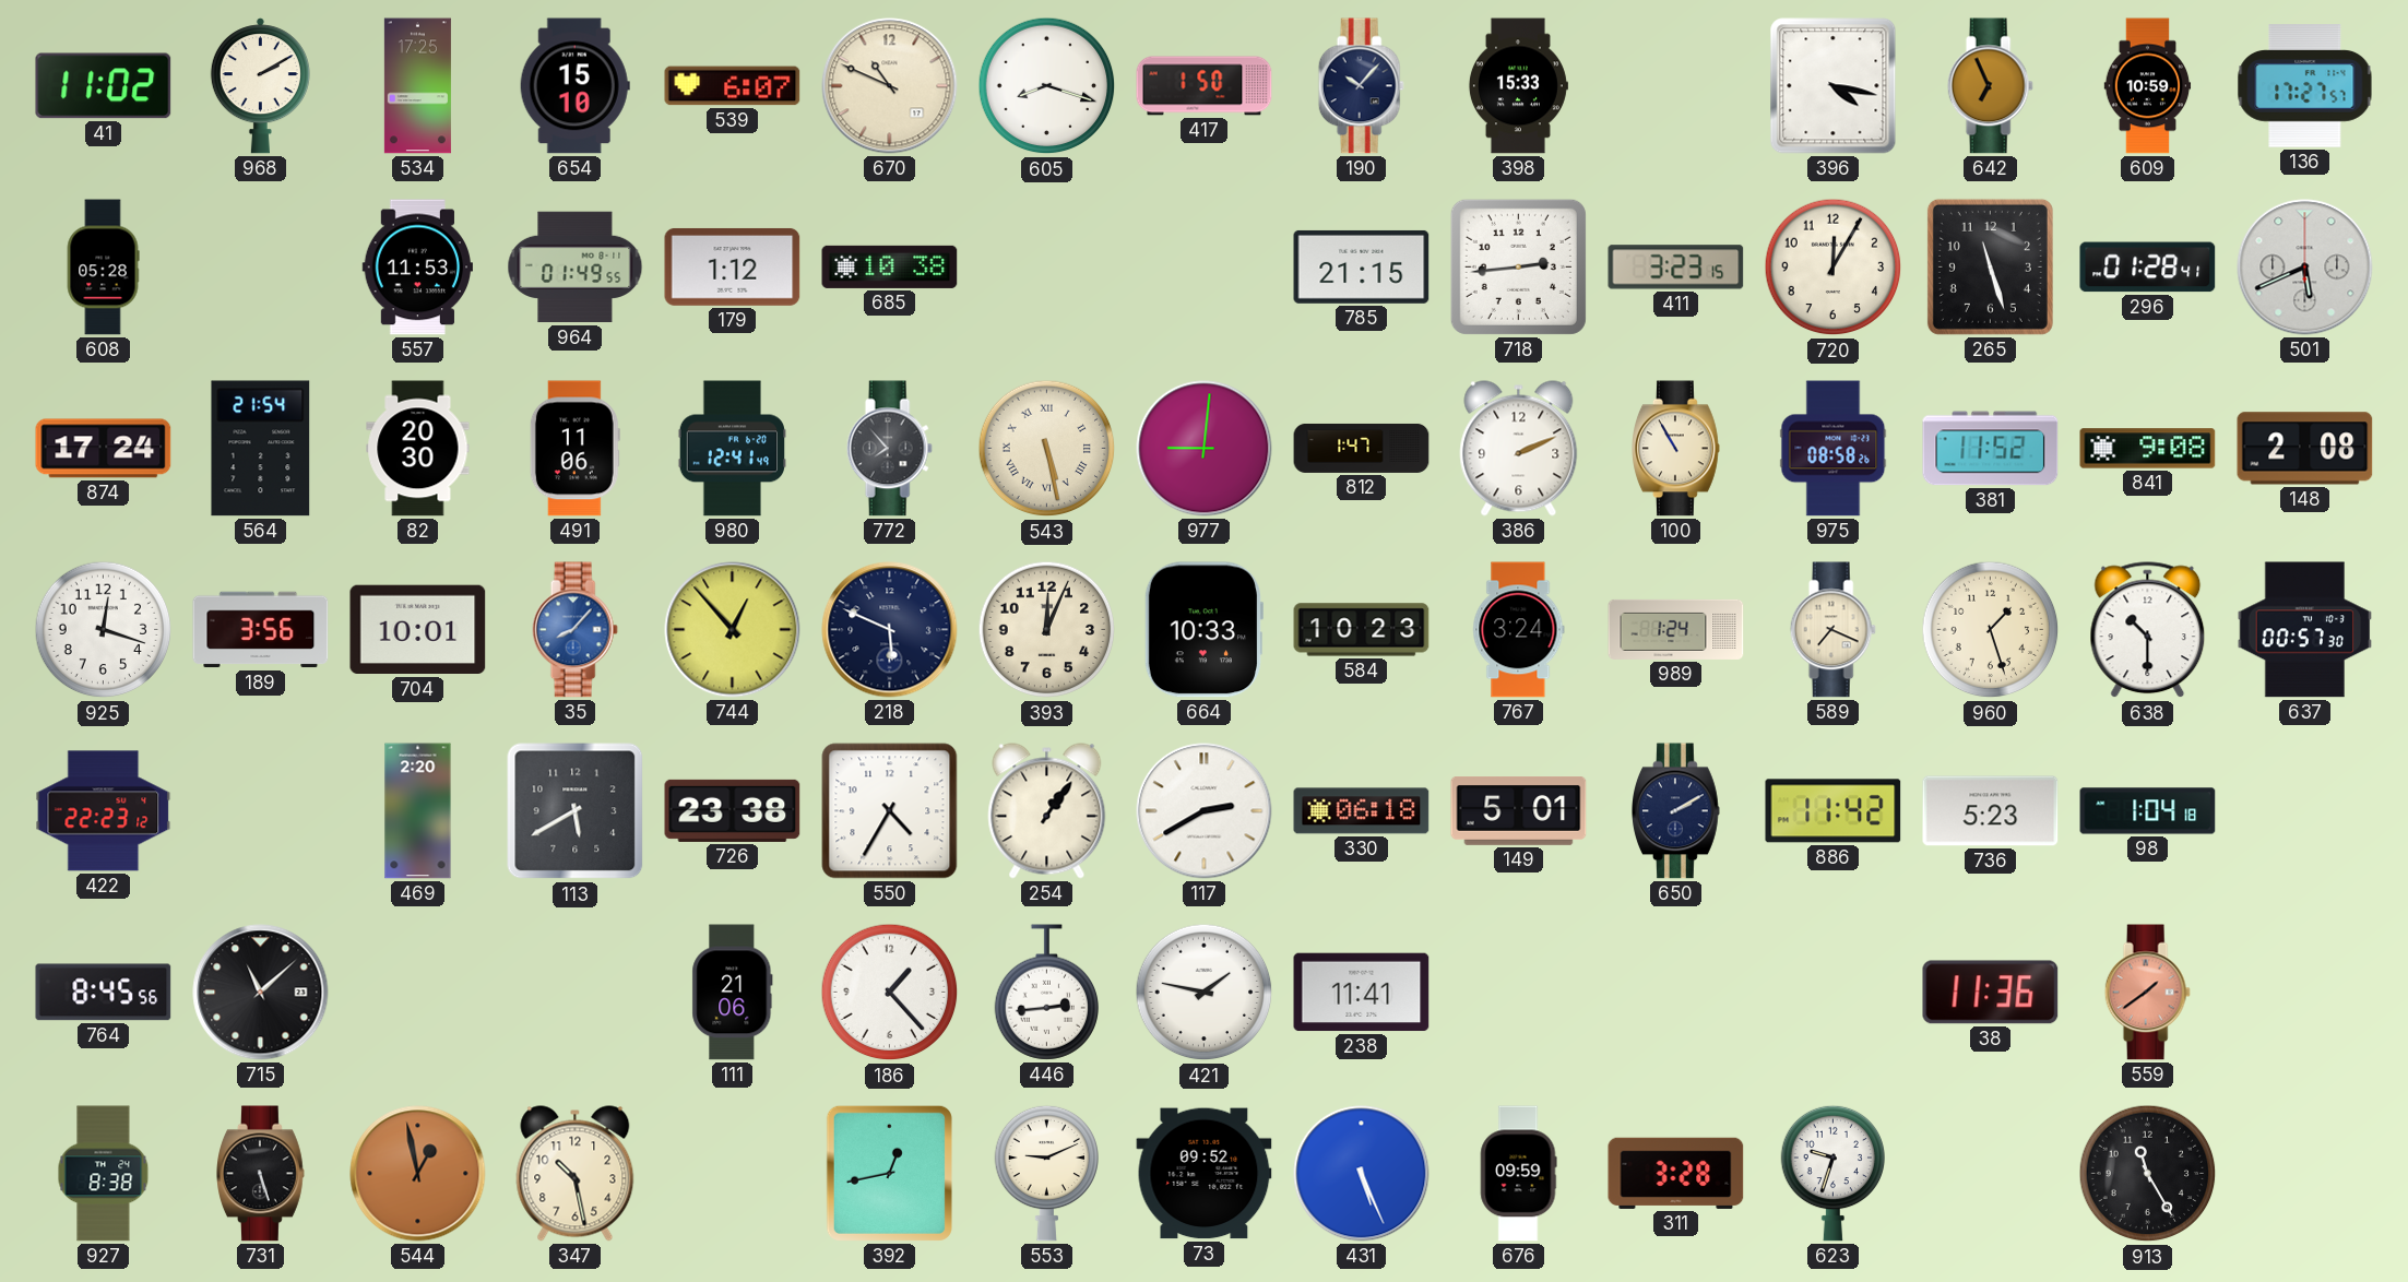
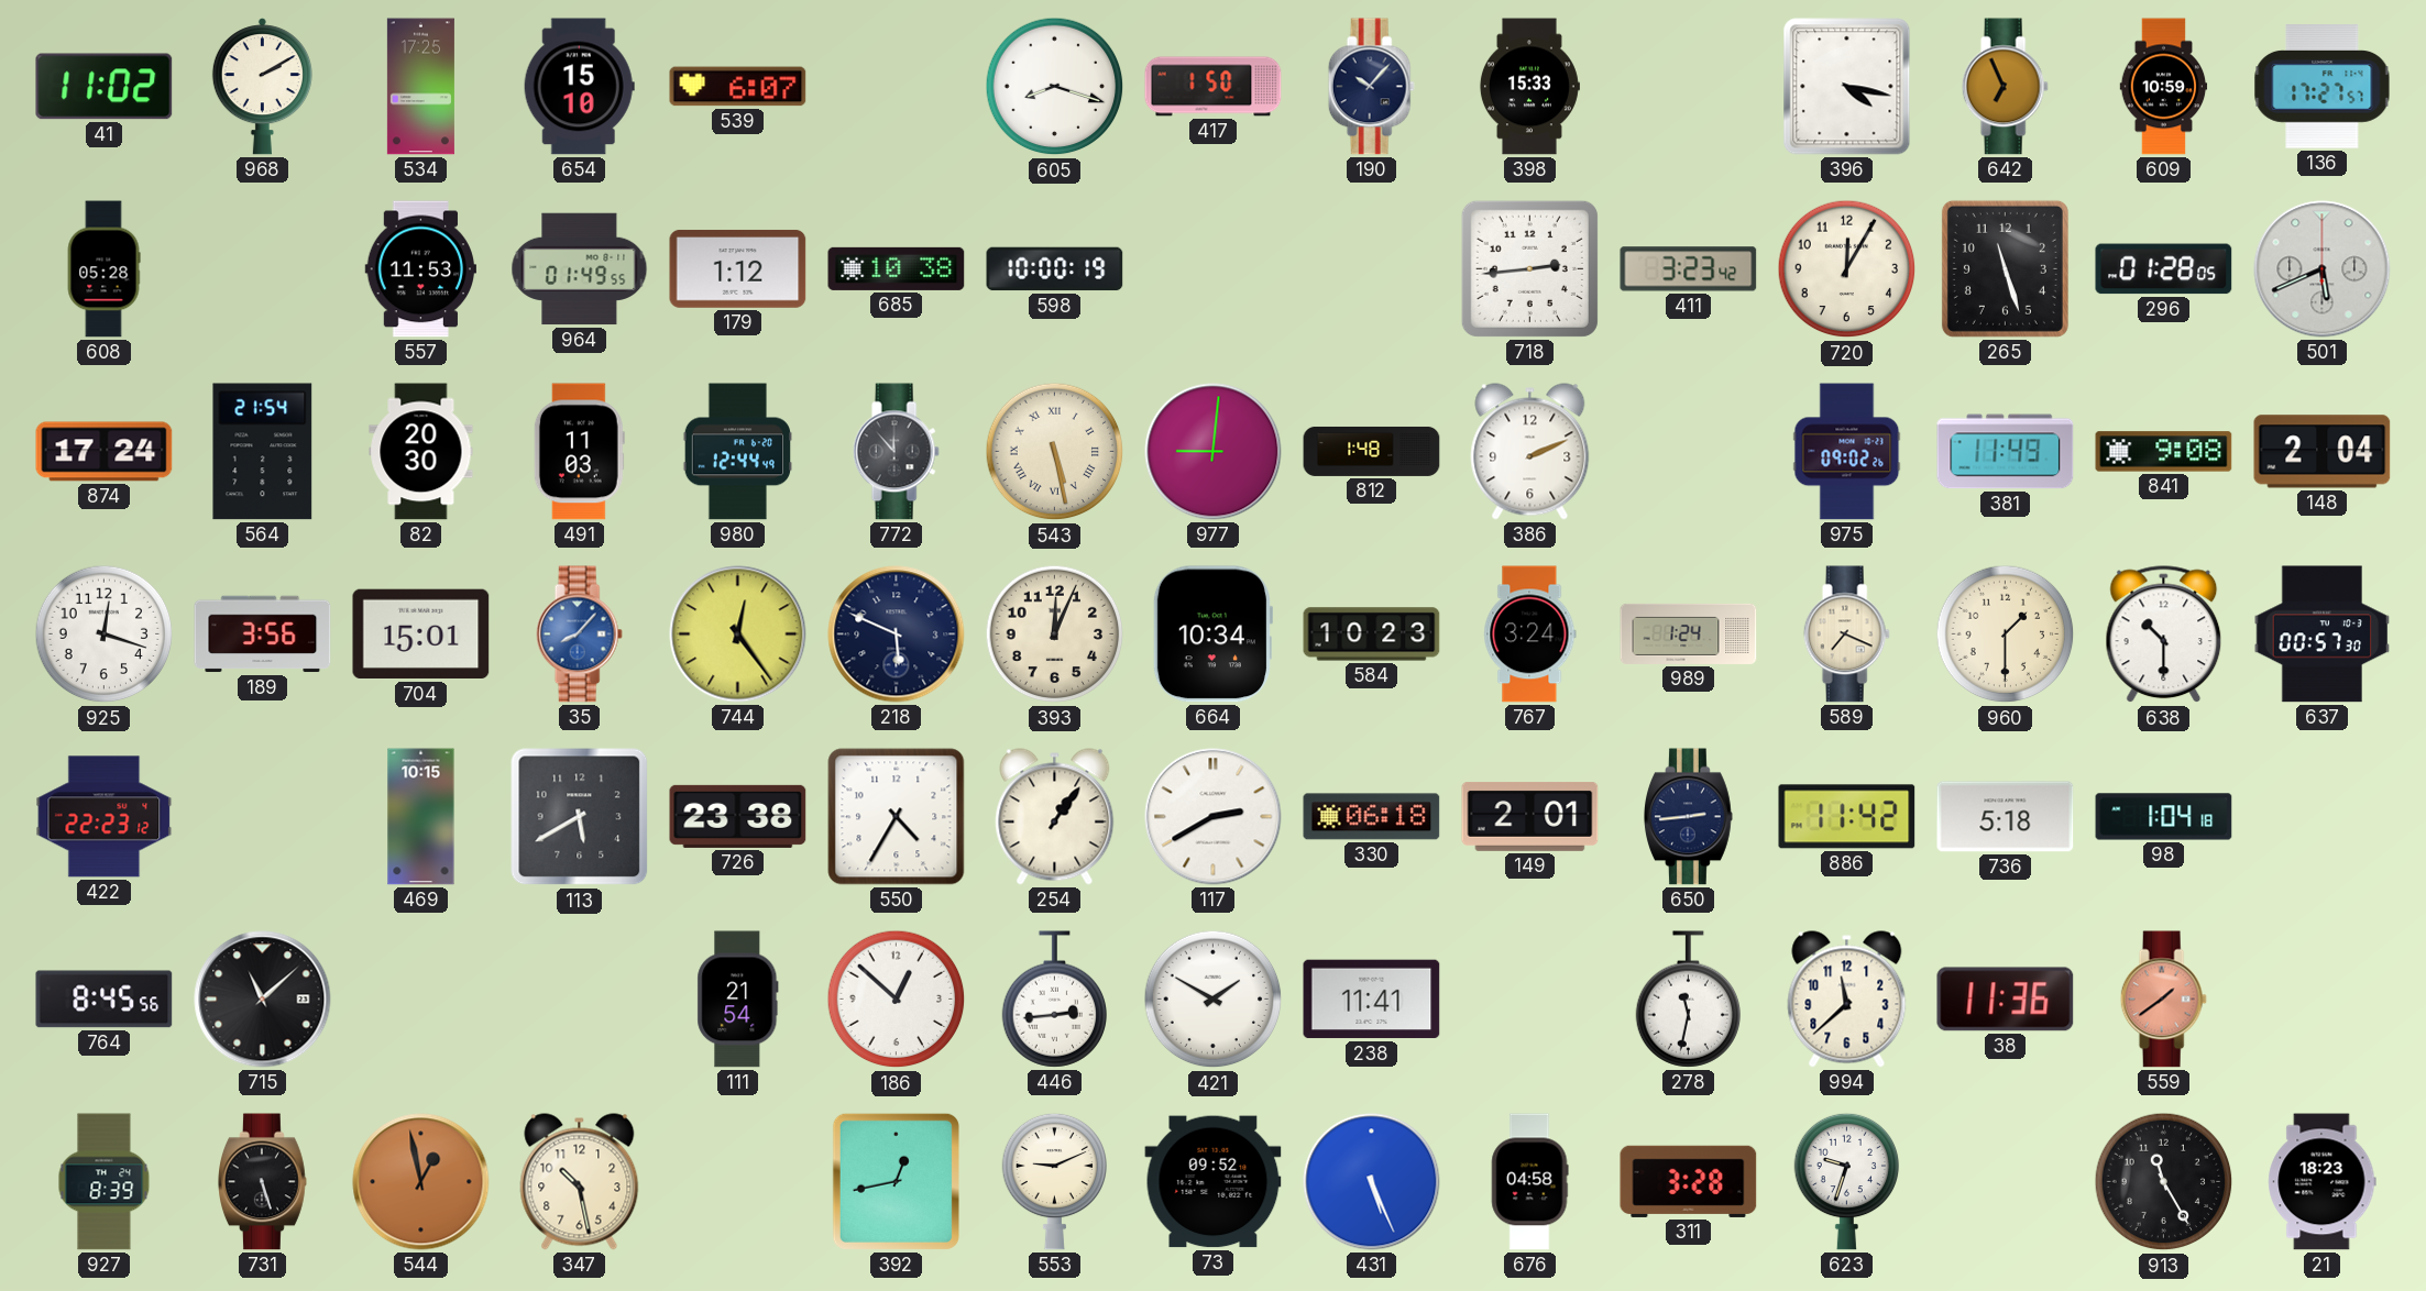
670: 10:49 -> none
598: none -> 10:00
785: 21:15 -> none
411: 3:23:15 -> 3:23:42
296: 01:28:41 -> 01:28:05
491: 11:06 -> 11:03
980: 12:41 -> 12:44
772: 7:53 -> 11:53
812: 1:47 -> 1:48
100: 10:55 -> none
975: 08:58 -> 09:02
381: 11:52 -> 11:49
148: 2:08 -> 2:04
704: 10:01 -> 15:01
744: 12:53 -> 12:24
664: 10:33 -> 10:34
960: 1:27 -> 1:30
469: 2:20 -> 10:15
149: 5:01 -> 2:01
650: 2:10 -> 2:44
736: 5:23 -> 5:18
111: 21:06 -> 21:54
186: 1:23 -> 12:52
421: 1:47 -> 1:50
278: none -> 11:32
994: none -> 11:38
927: 8:38 -> 8:39
676: 09:59 -> 04:58
21: none -> 18:23
